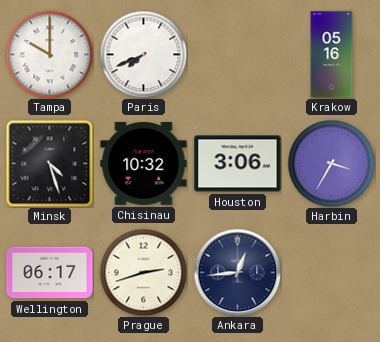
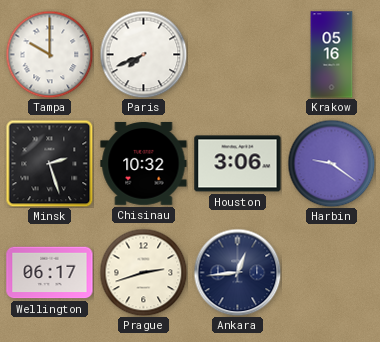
Minsk: 4:27 -> 2:27
Harbin: 3:35 -> 9:21
